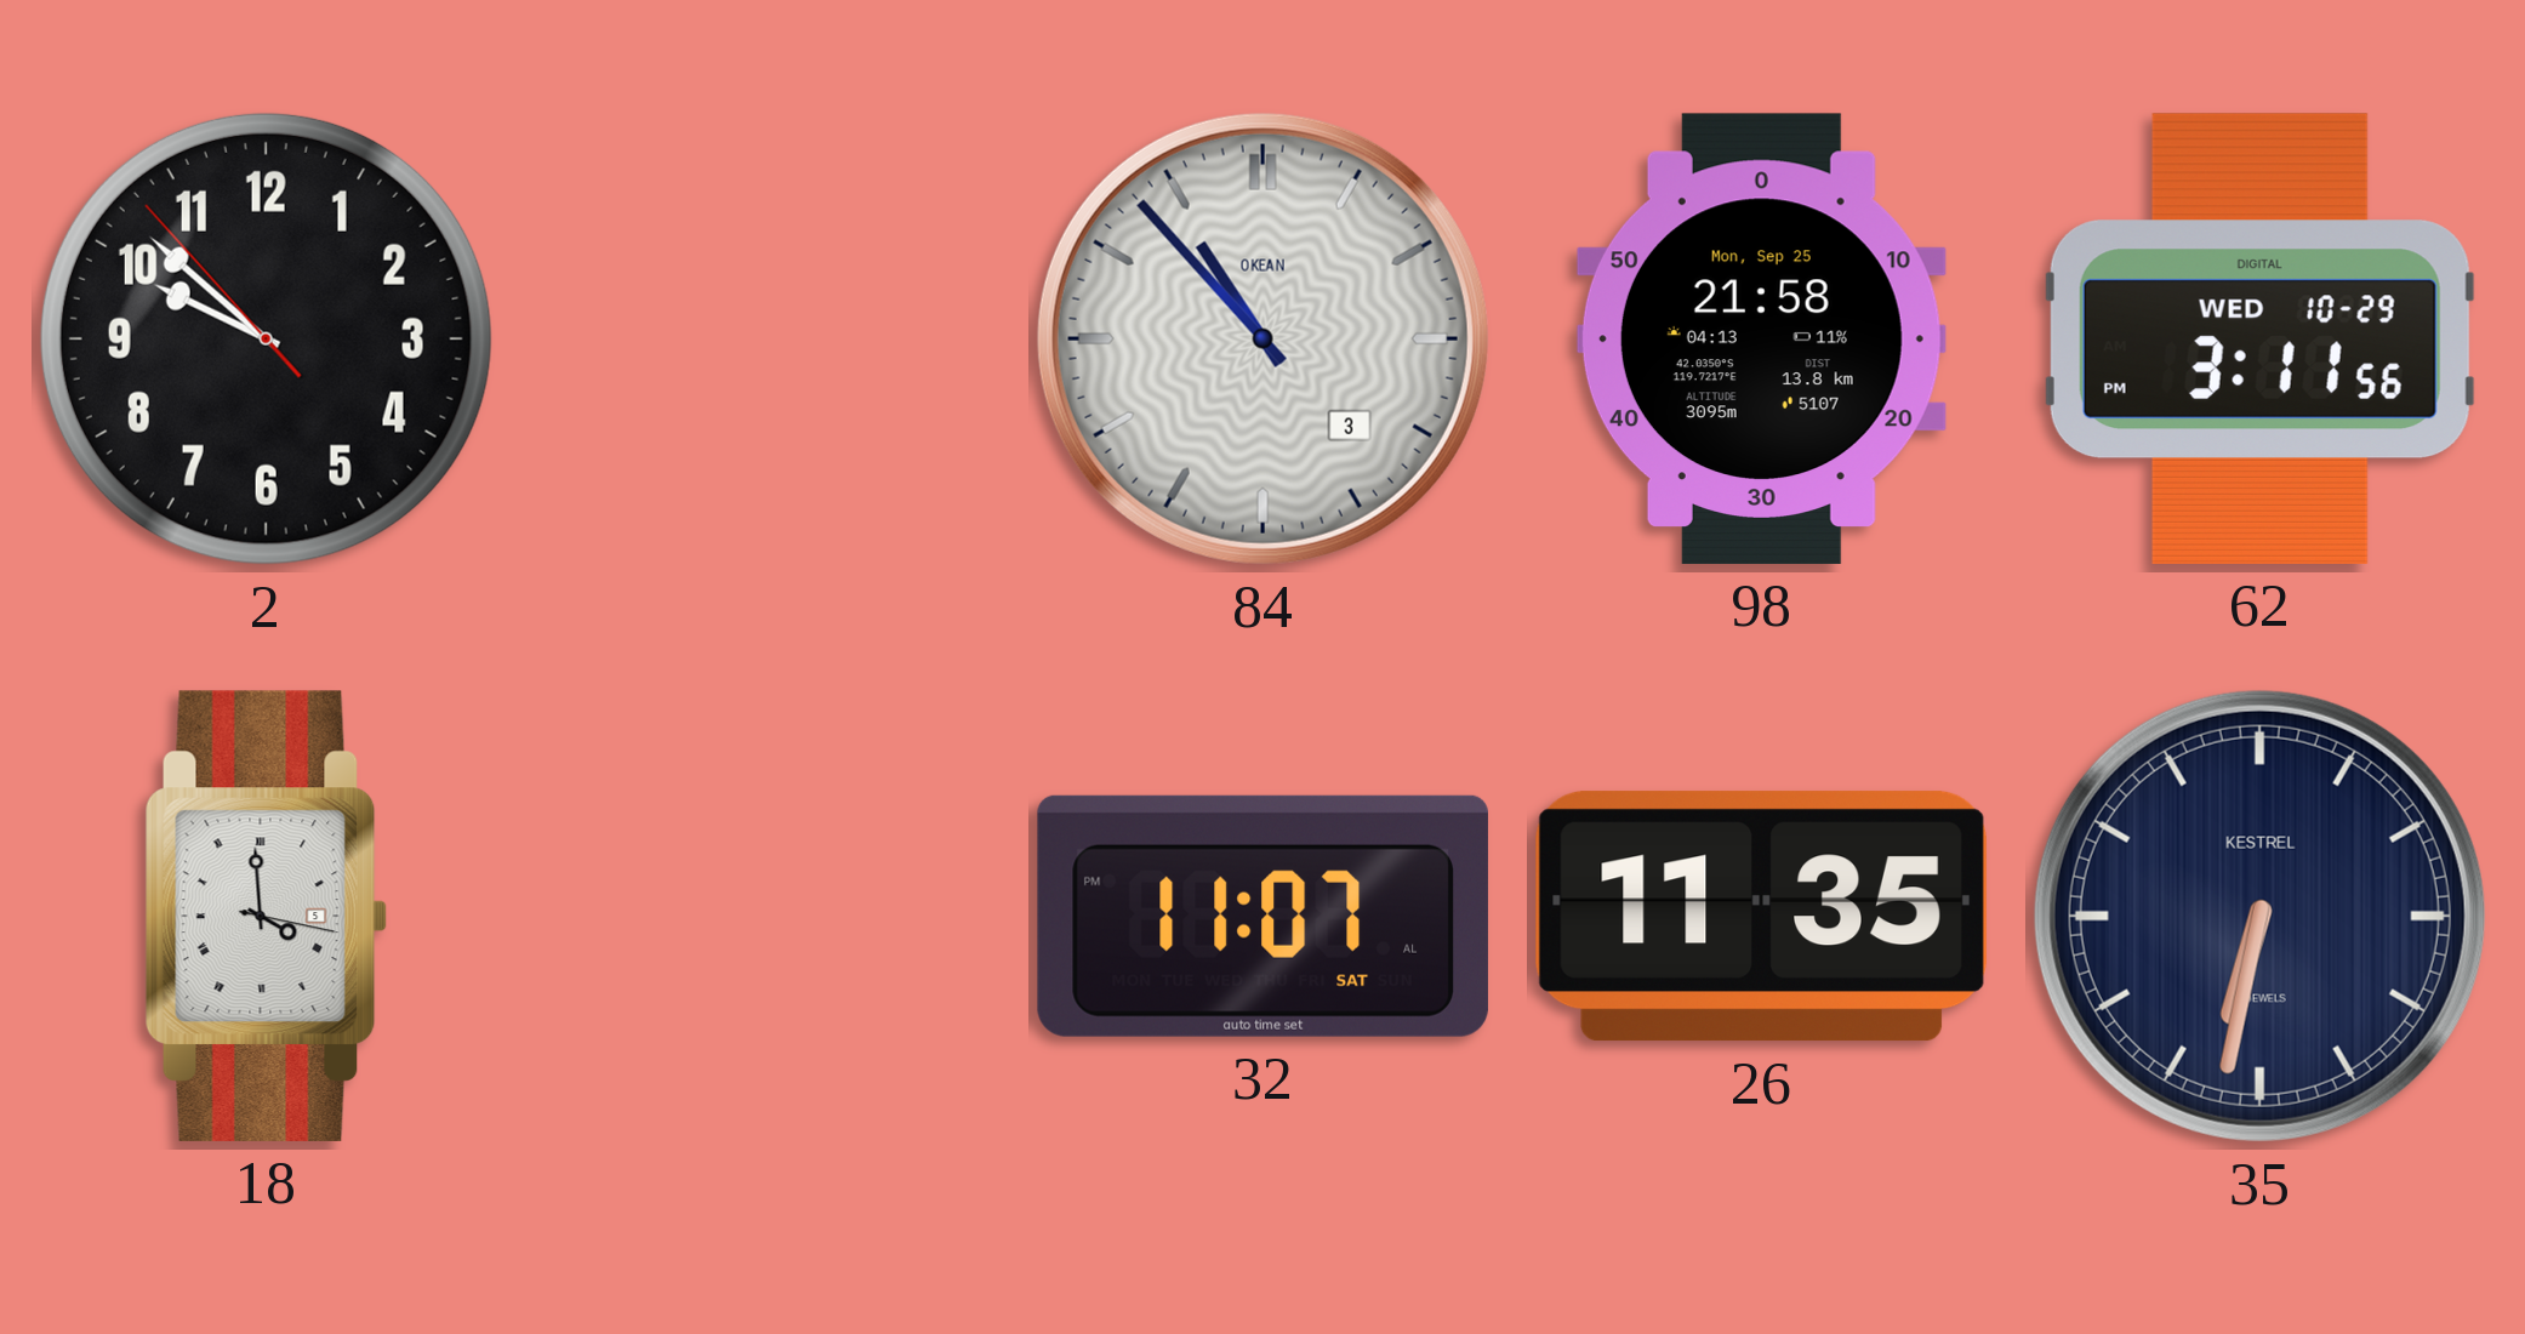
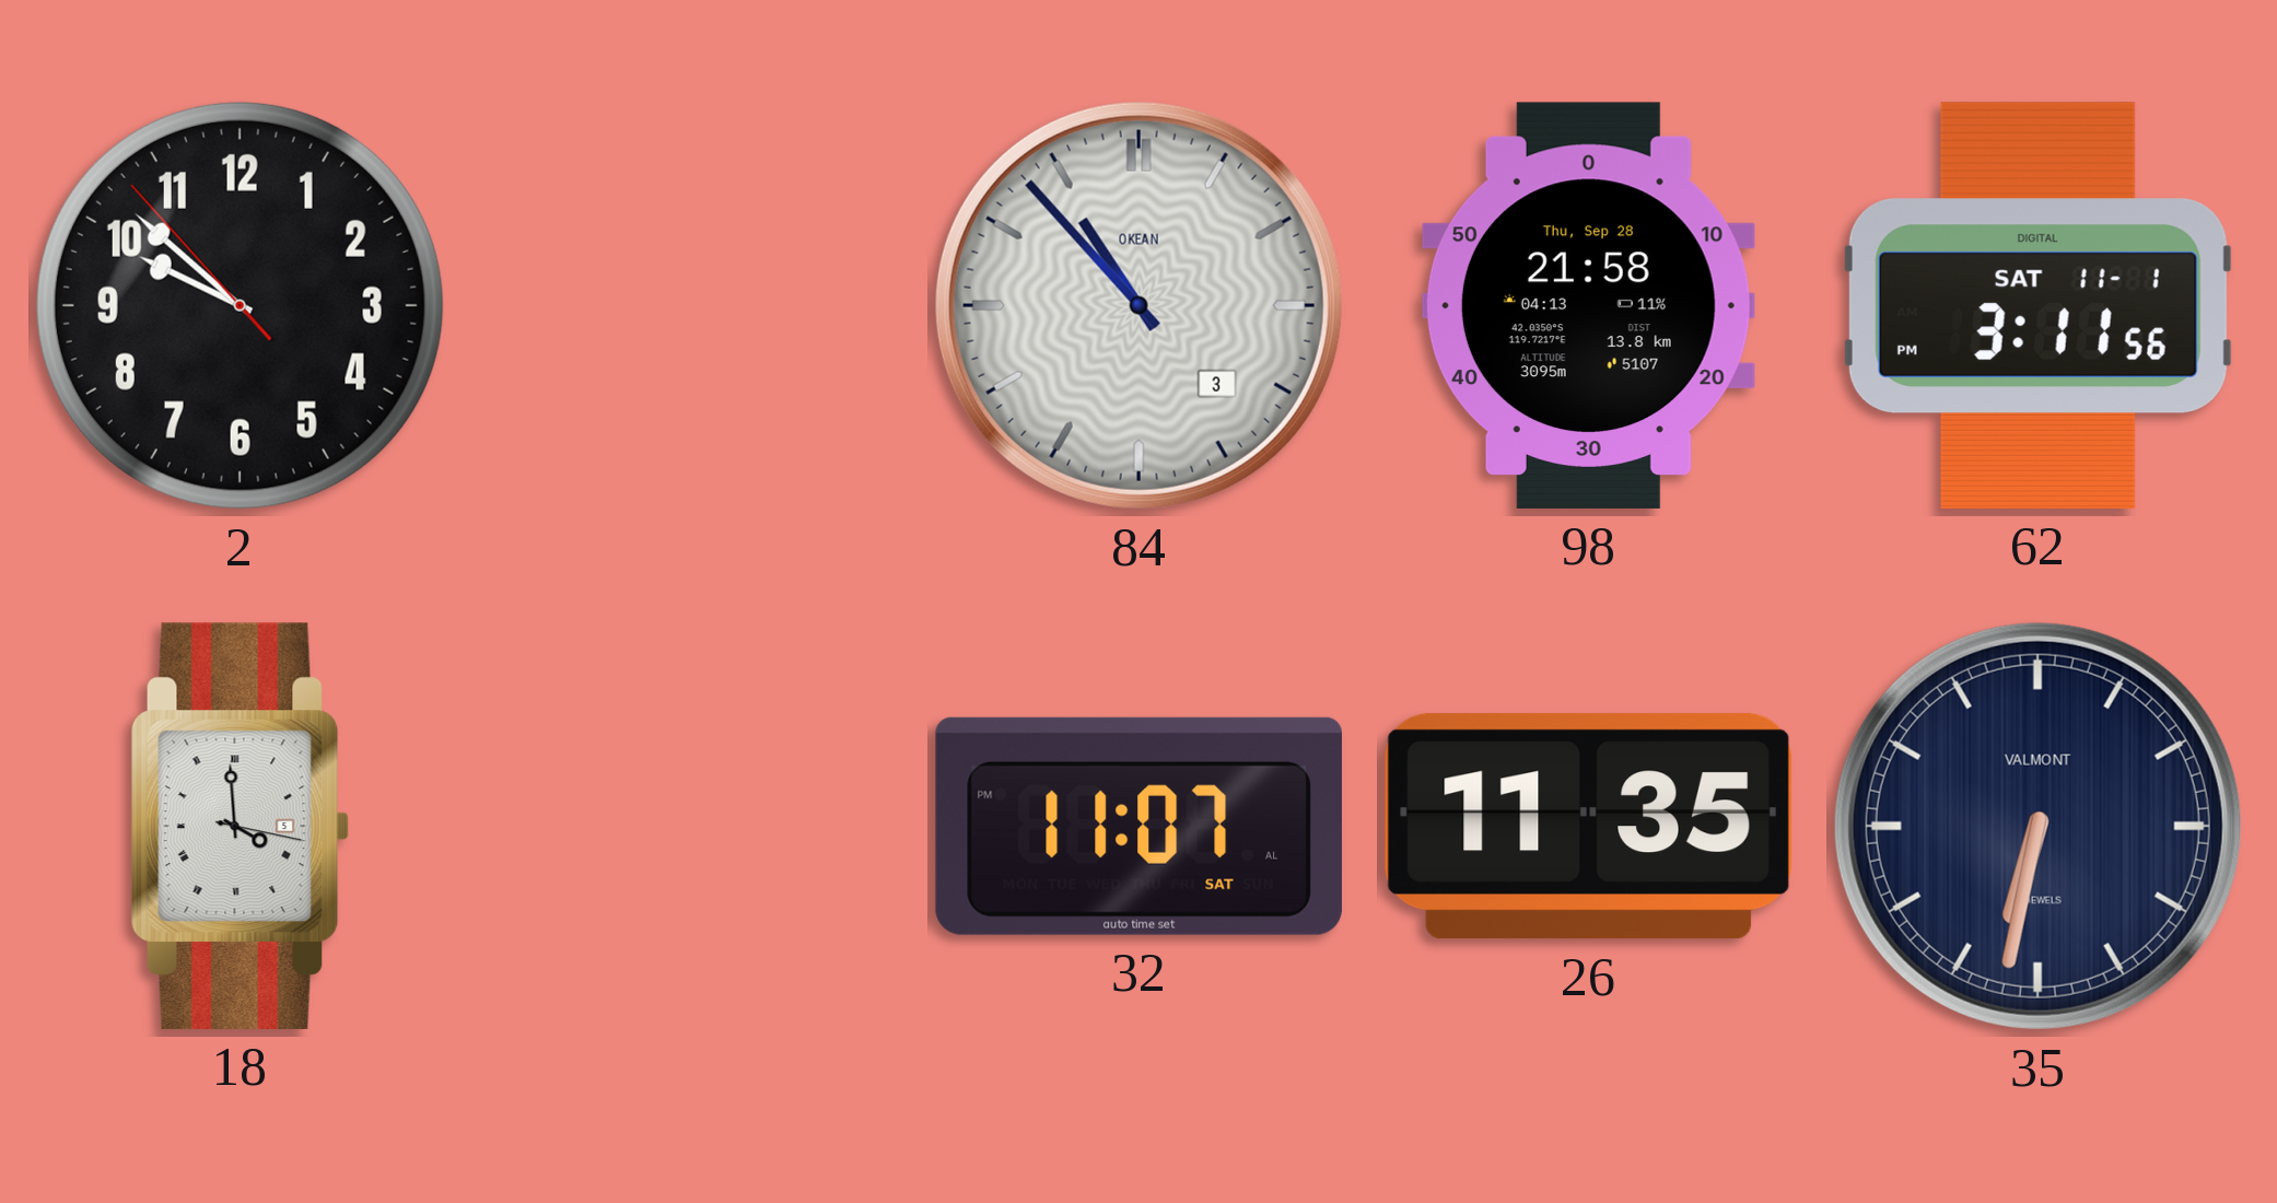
98 date: Mon, Sep 25 -> Thu, Sep 28
62 date: WED 10-29 -> SAT 11-1
35 brand: KESTREL -> VALMONT
